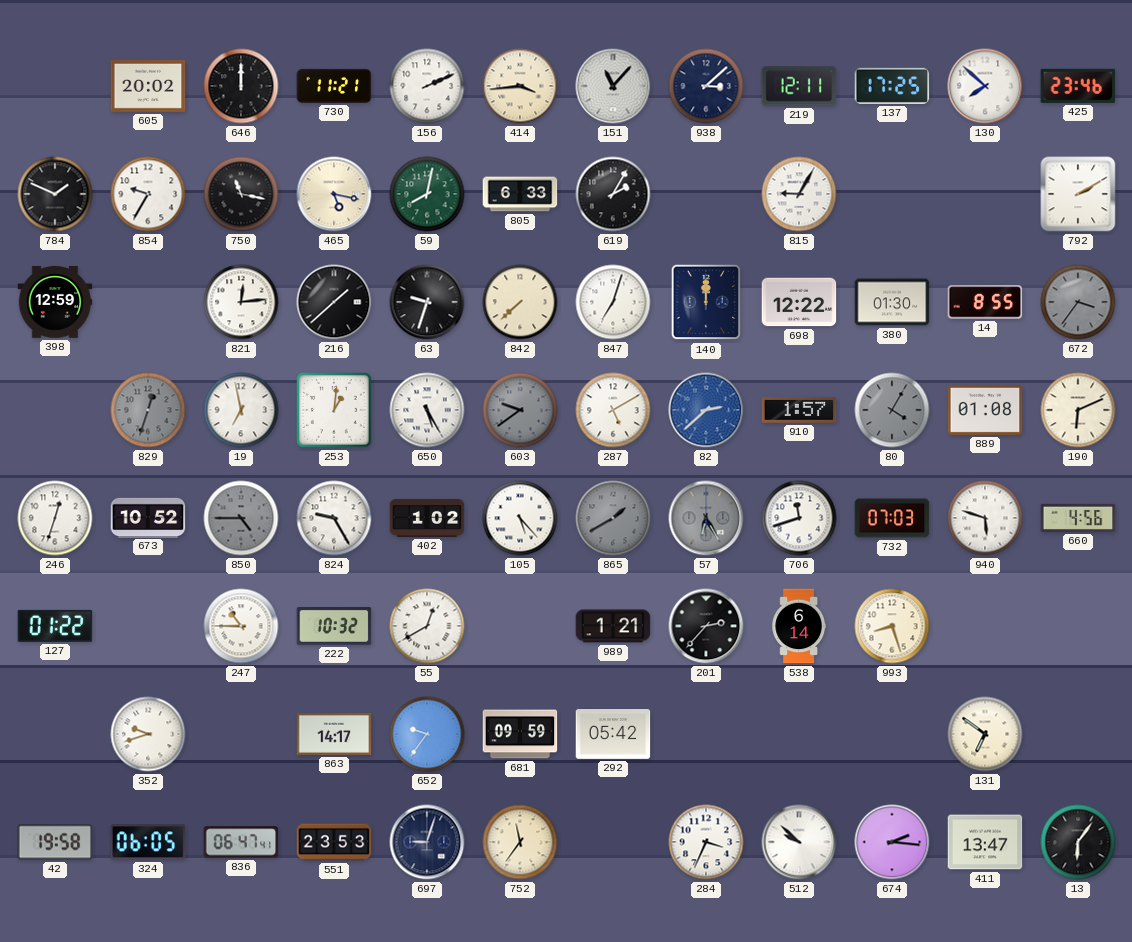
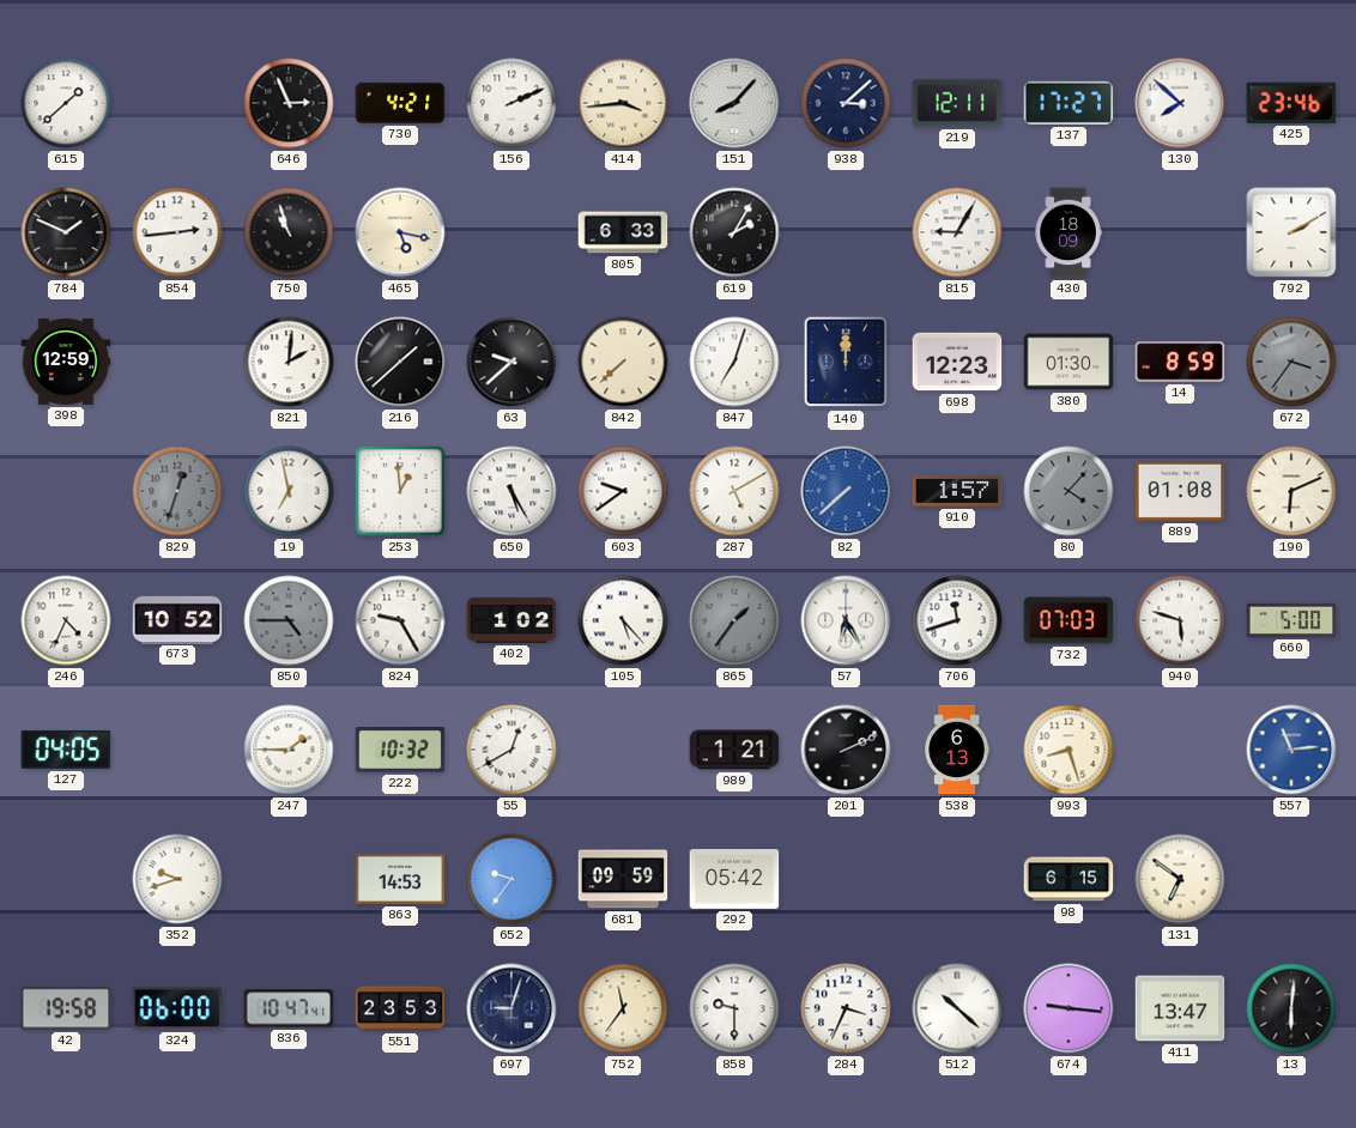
615: none -> 1:38
605: 20:02 -> none
646: 12:00 -> 2:56
730: 11:21 -> 4:21
151: 11:07 -> 8:07
137: 17:25 -> 17:27
854: 9:35 -> 2:44
750: 11:17 -> 10:57
59: 8:02 -> none
430: none -> 18:09
821: 12:14 -> 2:01
63: 9:33 -> 9:38
698: 12:22 -> 12:23
14: 8:55 -> 8:59
253: 1:01 -> 12:59
603 dial: grey -> white
82: 2:38 -> 7:38
80: 4:05 -> 4:07
246: 12:33 -> 4:34
865: 1:40 -> 1:36
57 dial: grey -> white
660: 4:56 -> 5:00
127: 01:22 -> 04:05
247: 10:45 -> 1:45
201: 2:37 -> 2:11
538: 6:14 -> 6:13
557: none -> 11:14
863: 14:17 -> 14:53
98: none -> 6:15
324: 06:05 -> 06:00
836: 06:47 -> 10:47
858: none -> 9:30
512: 9:52 -> 10:22
674: 2:16 -> 9:16
13: 6:06 -> 6:01
